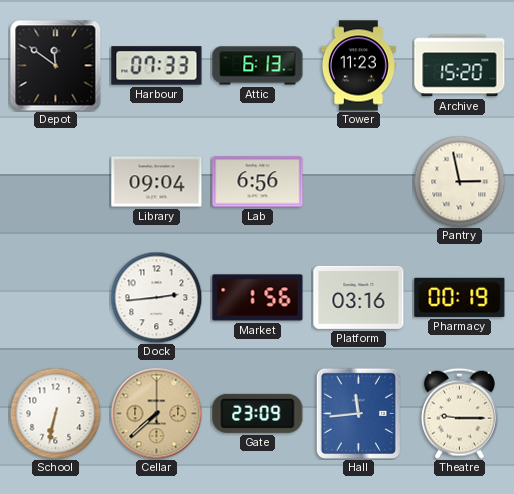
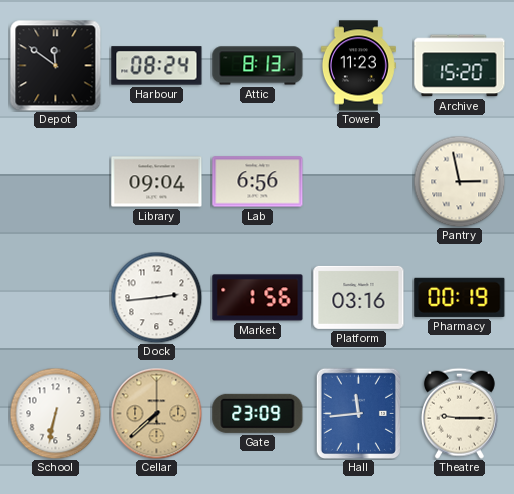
Harbour: 07:33 -> 08:24
Attic: 6:13 -> 8:13
